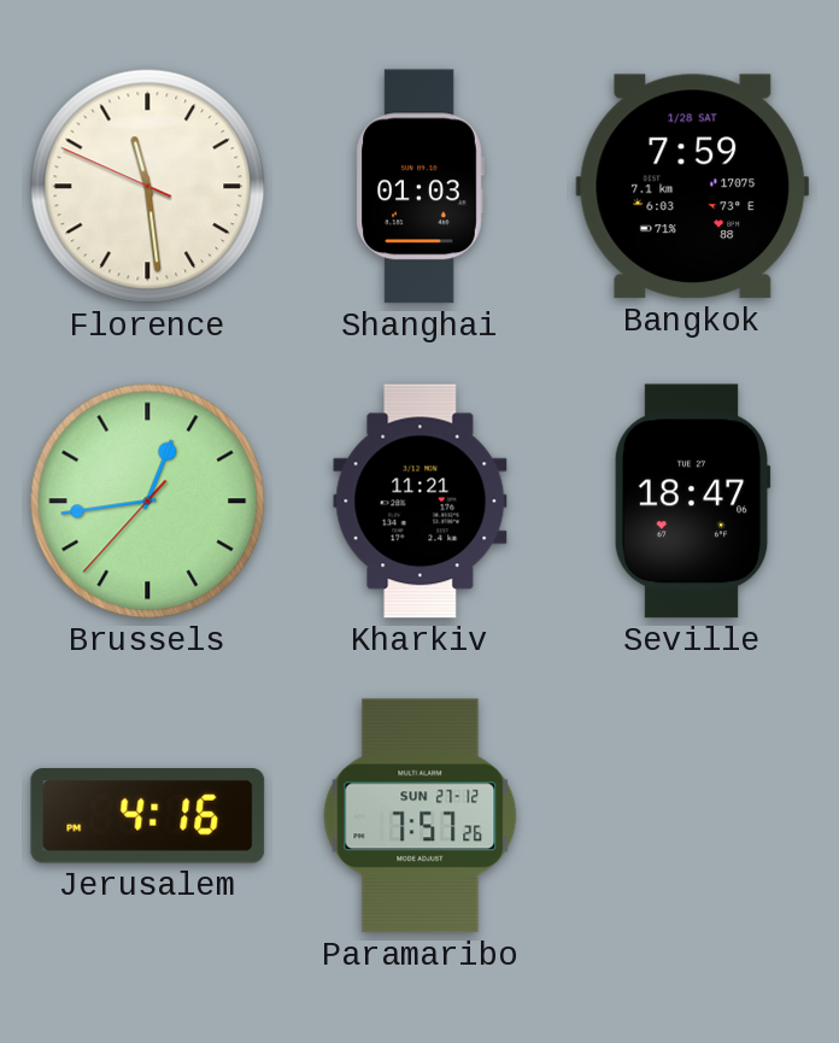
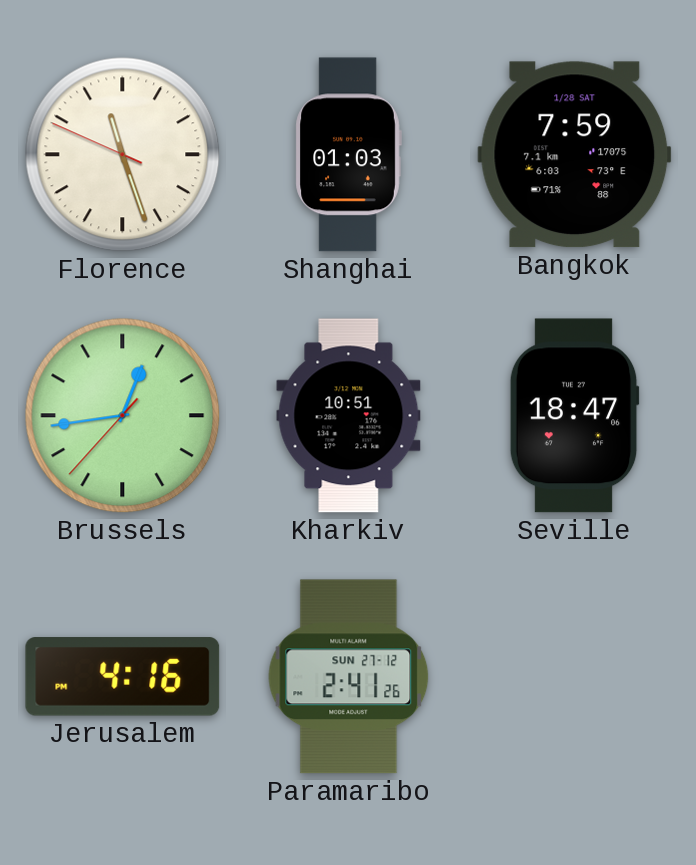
Florence: 11:28 -> 11:26
Kharkiv: 11:21 -> 10:51
Paramaribo: 7:57 -> 2:41
